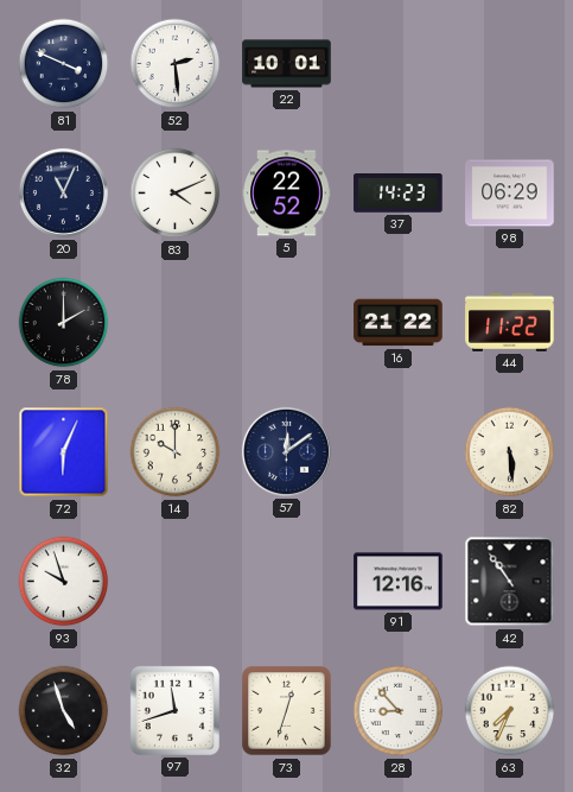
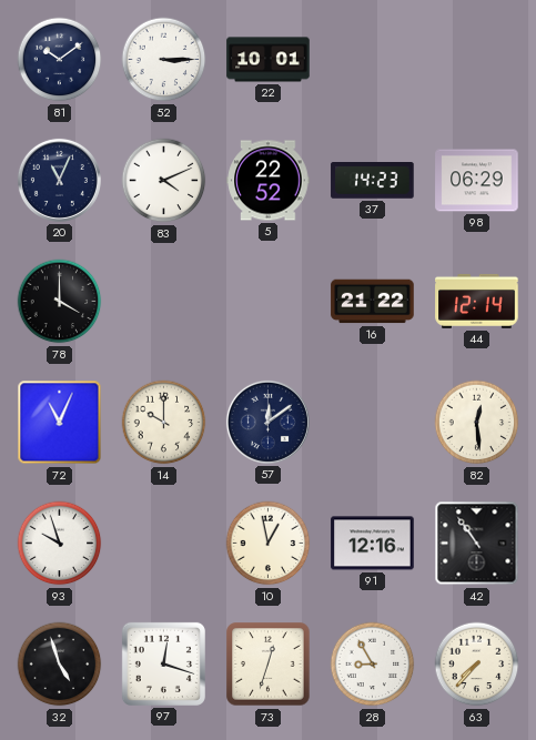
81: 3:49 -> 10:09
52: 2:29 -> 3:15
78: 2:00 -> 4:00
44: 11:22 -> 12:14
72: 6:04 -> 11:04
82: 5:29 -> 12:29
10: none -> 12:58
97: 11:42 -> 12:18
28: 8:53 -> 8:55
63: 7:34 -> 7:37
